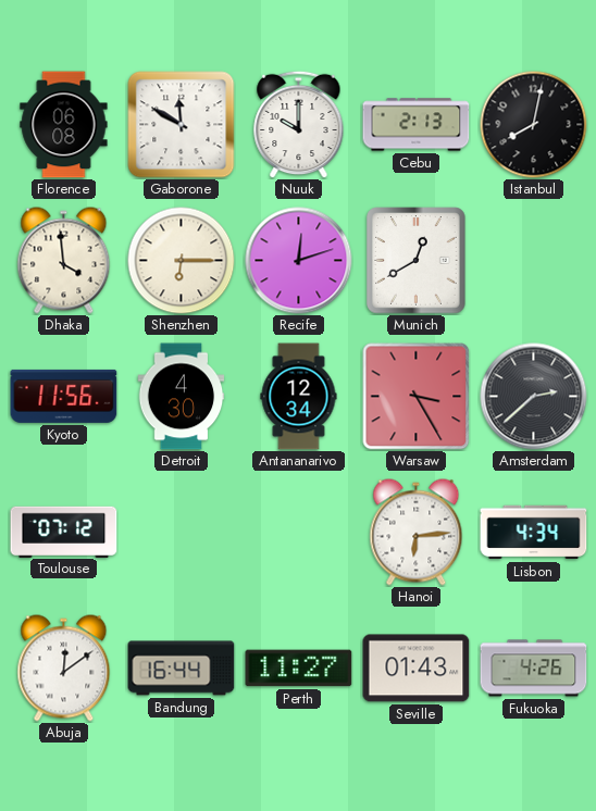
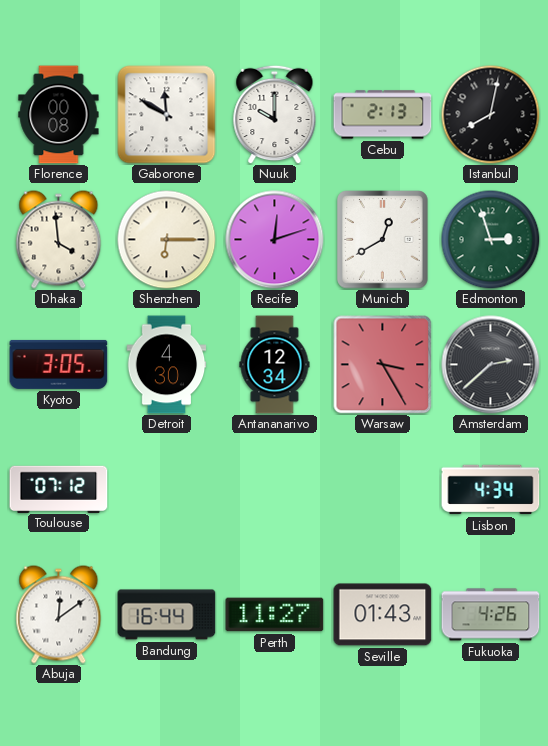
Florence: 06:08 -> 00:08
Edmonton: none -> 2:57
Kyoto: 11:56 -> 3:05
Hanoi: 6:14 -> none
